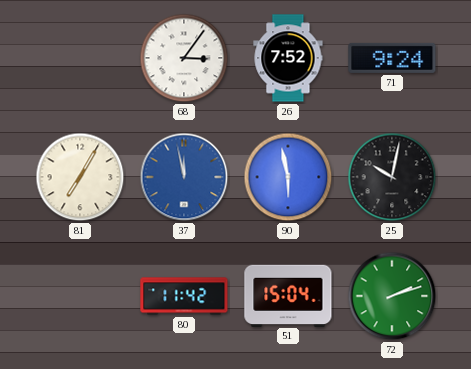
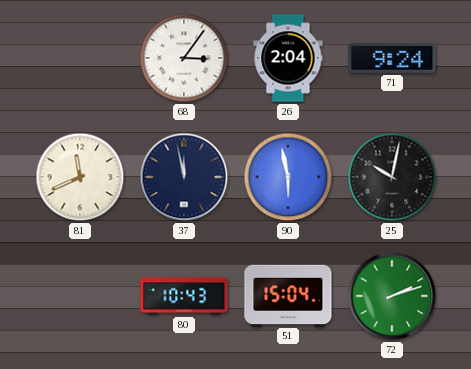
26: 7:52 -> 2:04
81: 7:05 -> 11:41
37 dial: blue -> navy
80: 11:42 -> 10:43
